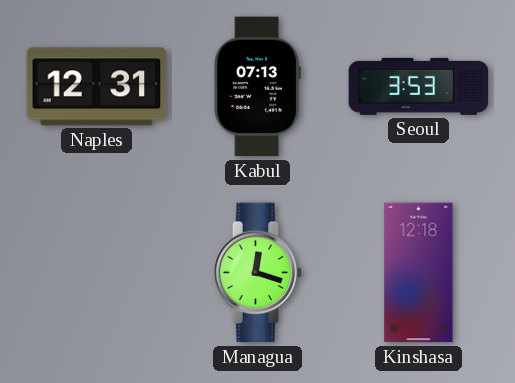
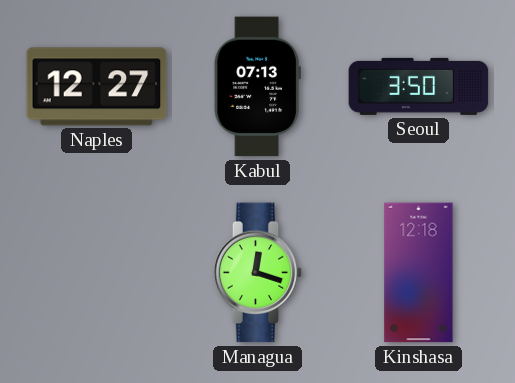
Naples: 12:31 -> 12:27
Seoul: 3:53 -> 3:50
